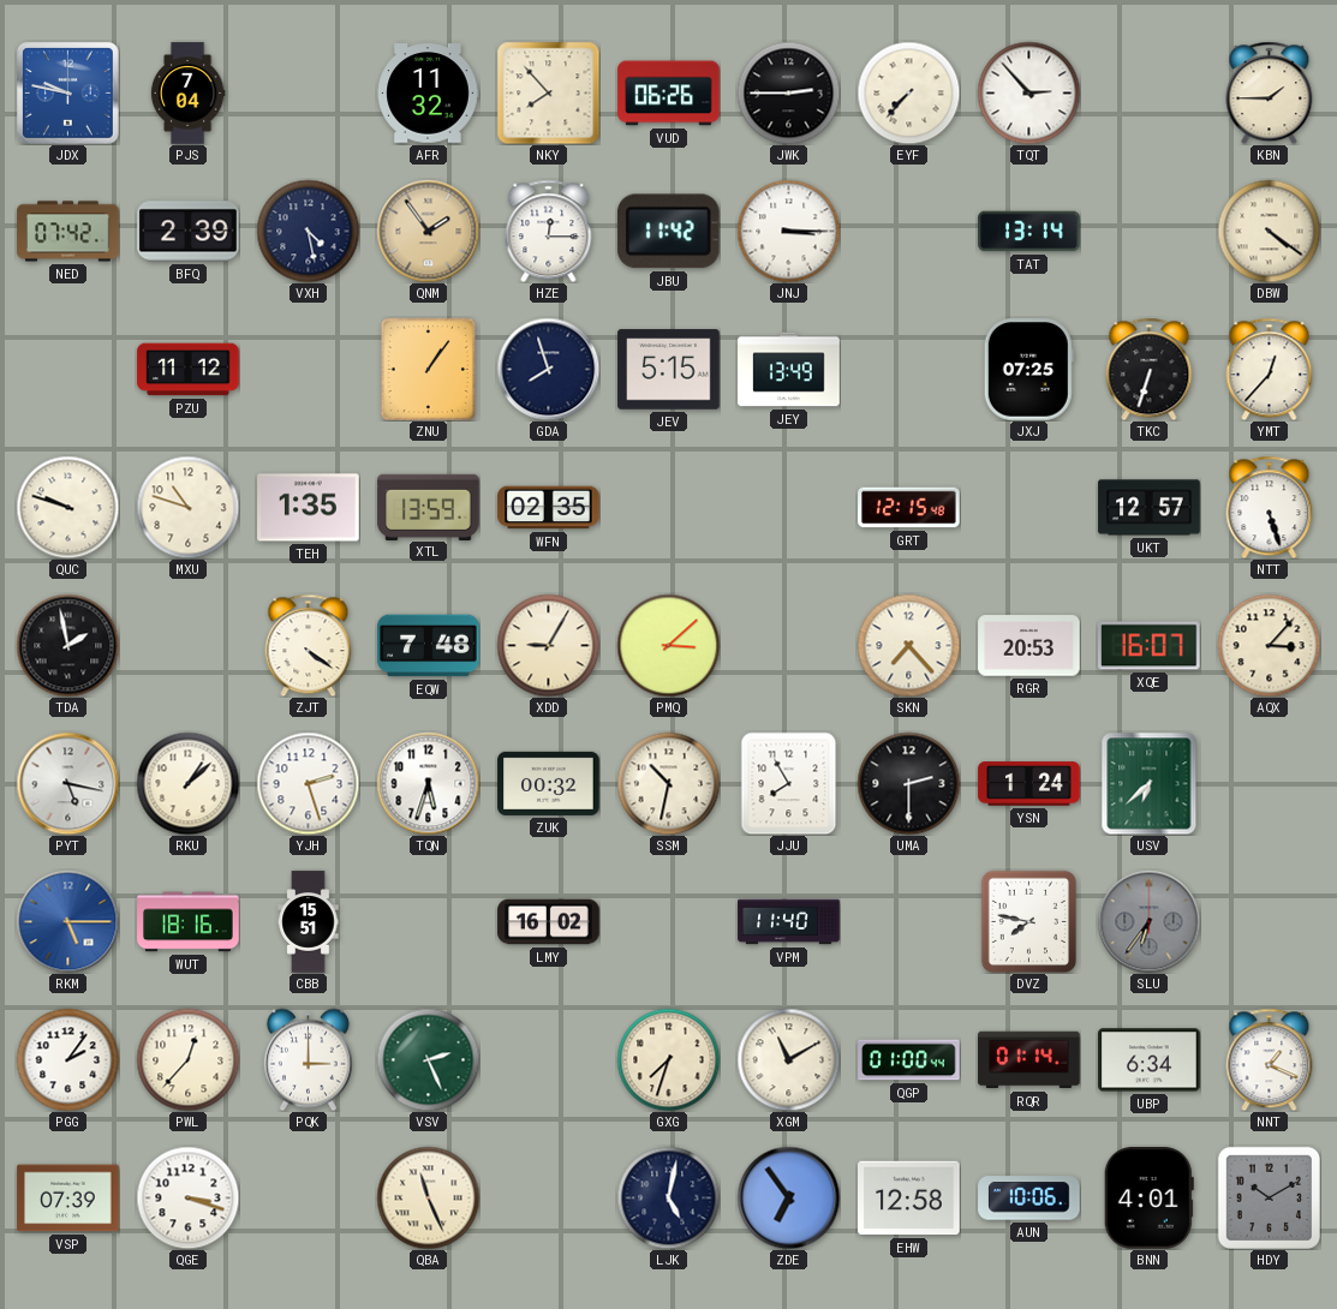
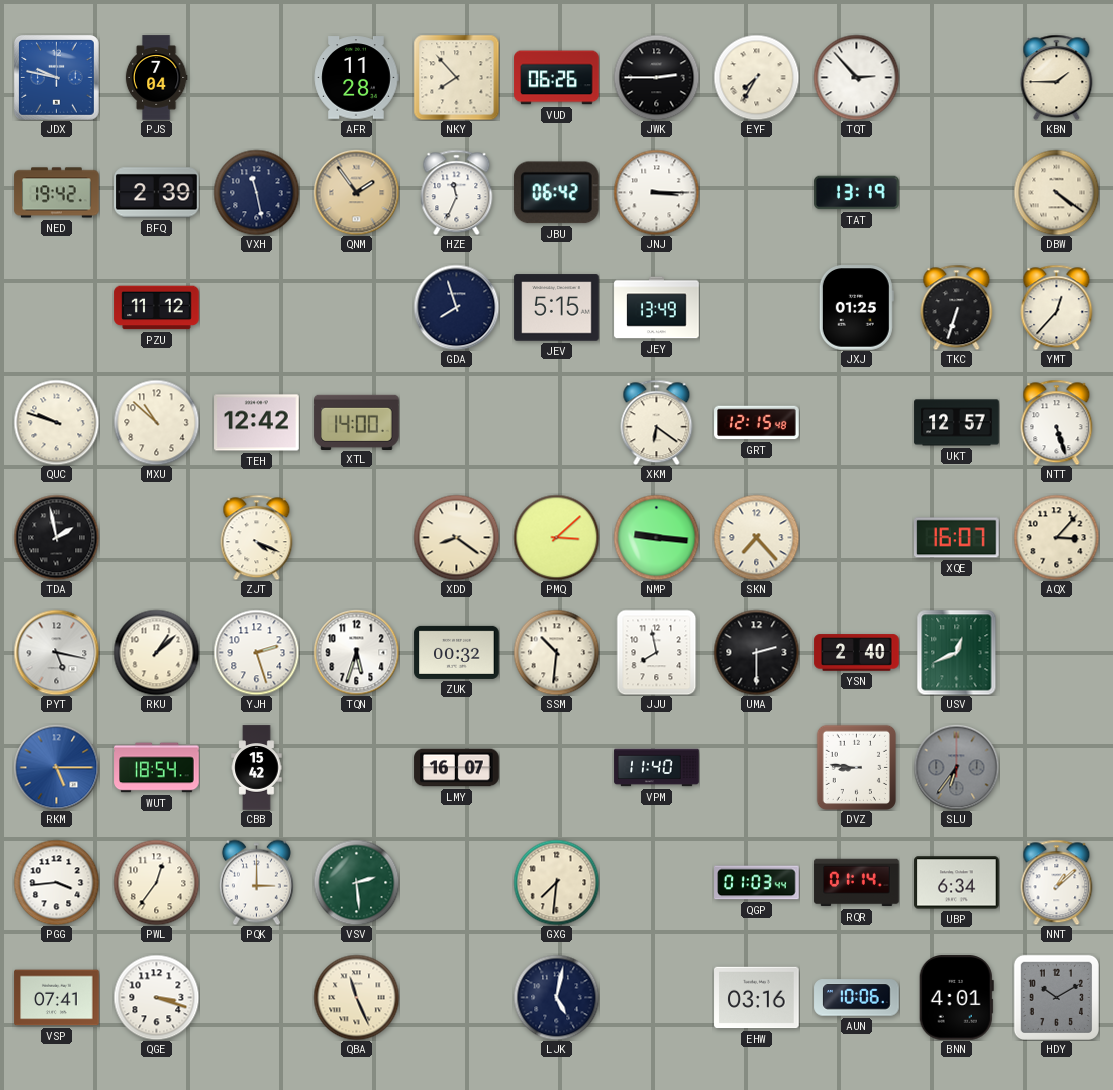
AFR: 11:32 -> 11:28
EYF: 7:37 -> 7:35
NED: 07:42 -> 19:42
VXH: 4:28 -> 11:28
HZE: 12:15 -> 11:34
JBU: 11:42 -> 06:42
TAT: 13:14 -> 13:19
ZNU: 1:06 -> none
JXJ: 07:25 -> 01:25
MXU: 10:48 -> 10:52
TEH: 1:35 -> 12:42
XTL: 13:59 -> 14:00
WFN: 02:35 -> none
XKM: none -> 6:21
ZJT: 4:21 -> 4:19
EQW: 7:48 -> none
XDD: 9:05 -> 8:21
NMP: none -> 9:16
RGR: 20:53 -> none
SSM: 10:32 -> 10:31
JJU: 7:55 -> 7:58
YSN: 1:24 -> 2:40
USV: 6:38 -> 12:41
WUT: 18:16 -> 18:54
CBB: 15:51 -> 15:42
LMY: 16:02 -> 16:07
DVZ: 7:47 -> 8:46
PGG: 2:06 -> 3:44
PWL: 12:37 -> 12:36
VSV: 2:26 -> 2:29
GXG: 7:33 -> 7:31
XGM: 11:10 -> none
QGP: 01:00 -> 01:03
NNT: 1:19 -> 1:08
VSP: 07:39 -> 07:41
ZDE: 6:54 -> none
EHW: 12:58 -> 03:16
